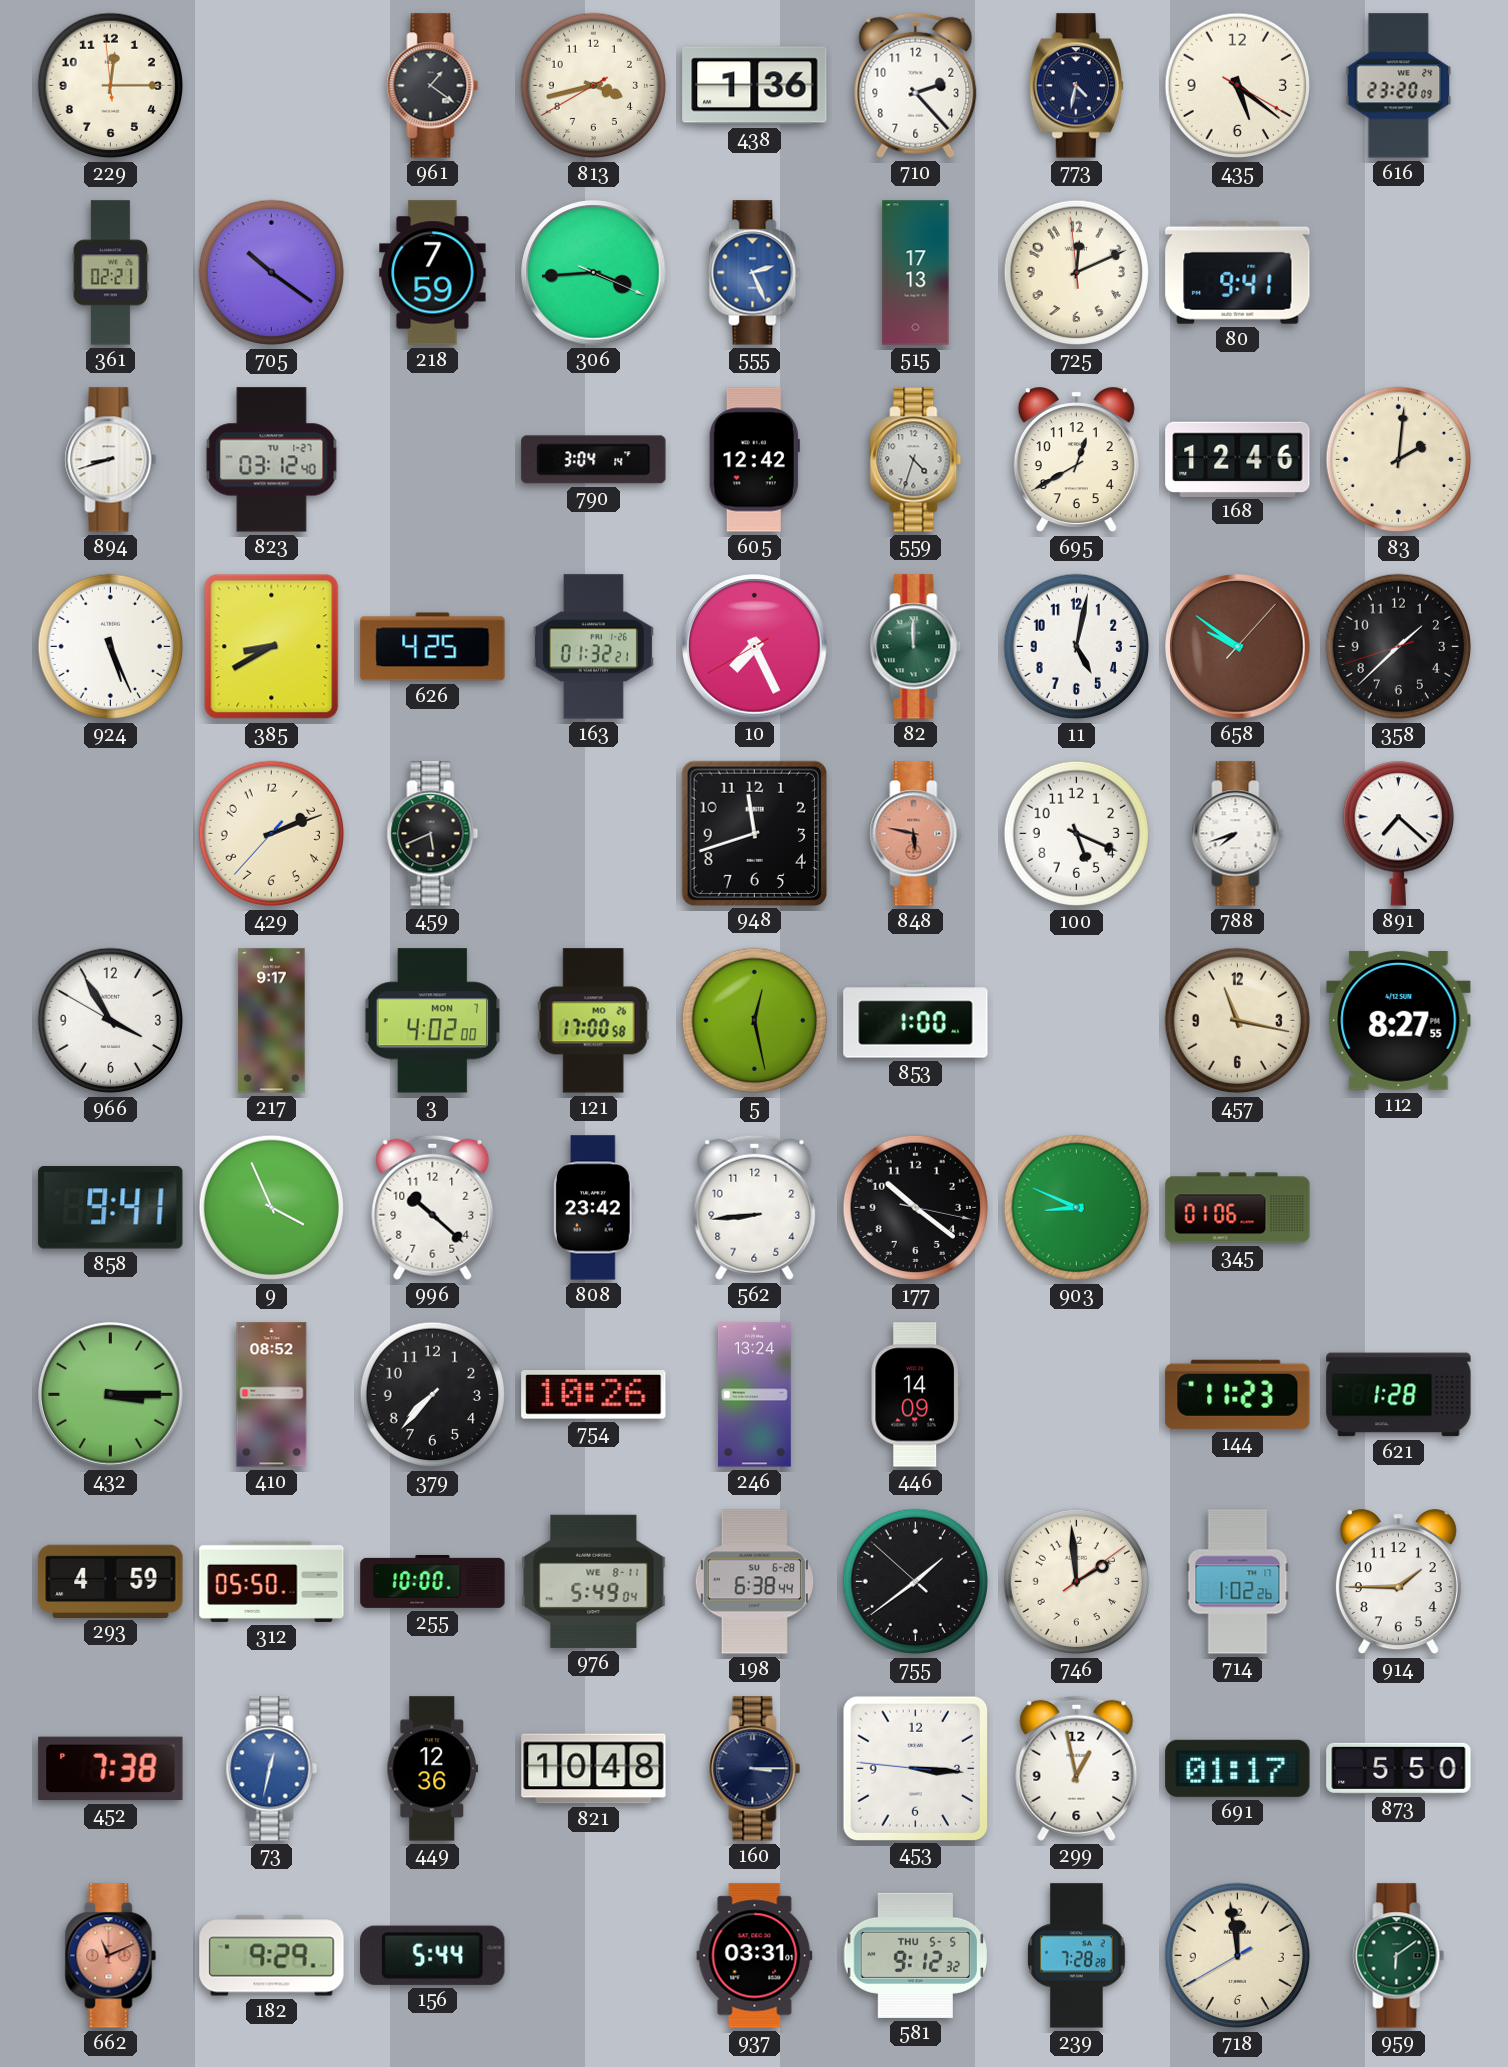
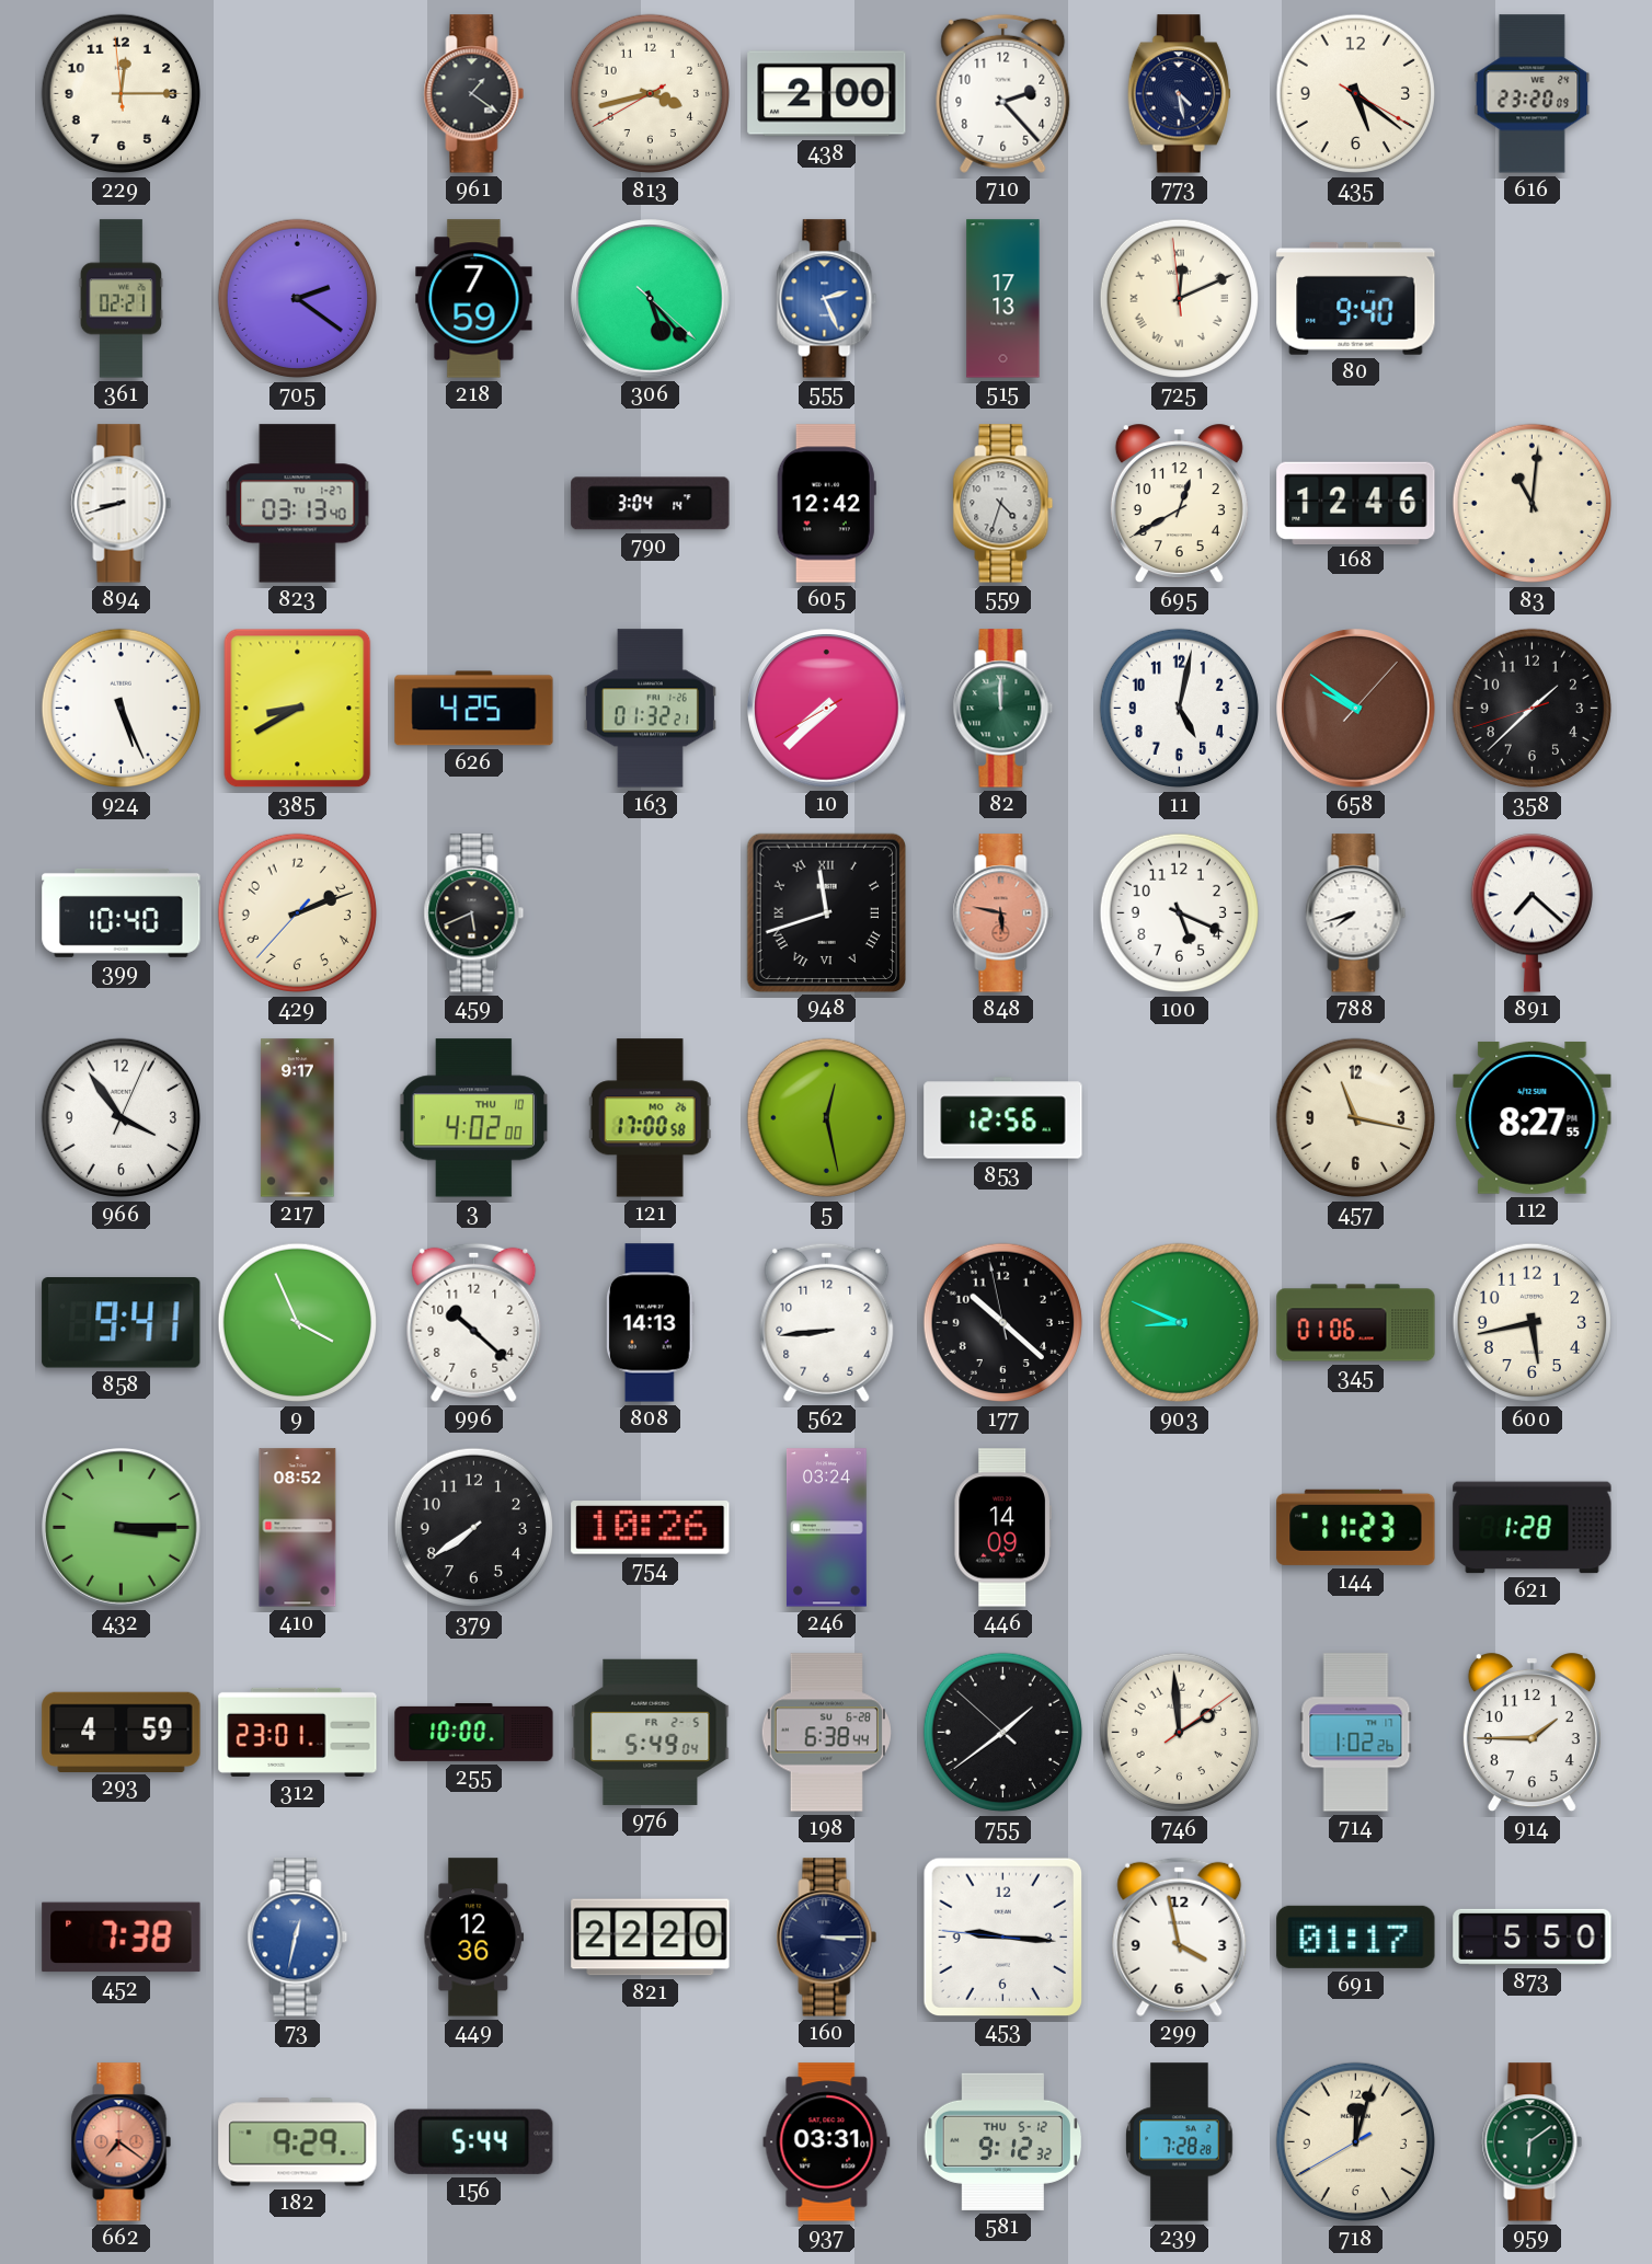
438: 1:36 -> 2:00
773: 4:32 -> 4:28
705: 10:21 -> 2:21
306: 3:44 -> 5:23
725 numerals: Arabic -> Roman
80: 9:41 -> 9:40
823: 03:12 -> 03:13
83: 2:01 -> 11:01
10: 7:25 -> 7:37
399: none -> 10:40
948 numerals: Arabic -> Roman
966: 3:54:50 -> 3:54:04
3 date: MON 7 -> THU 10
853: 1:00 -> 12:56
808: 23:42 -> 14:13
177: 10:21:17 -> 10:21:58
600: none -> 5:43
379: 7:37 -> 7:39
246: 13:24 -> 03:24
312: 05:50 -> 23:01
976 date: WE 8-11 -> FR 2-5
821: 10:48 -> 22:20
453: 3:15 -> 9:15
299: 12:58 -> 3:58
662: 11:11 -> 7:21
581 date: THU 5-5 -> THU 5-12
718: 11:58 -> 12:02
